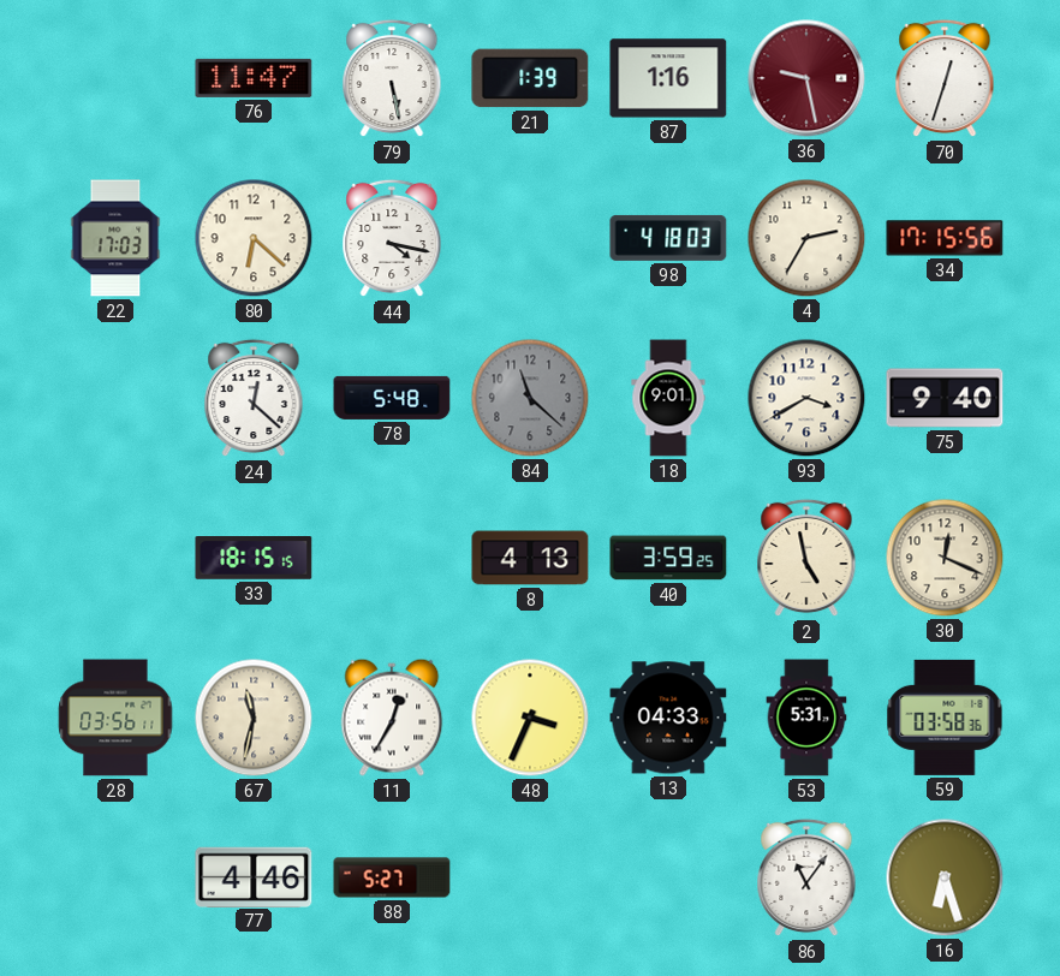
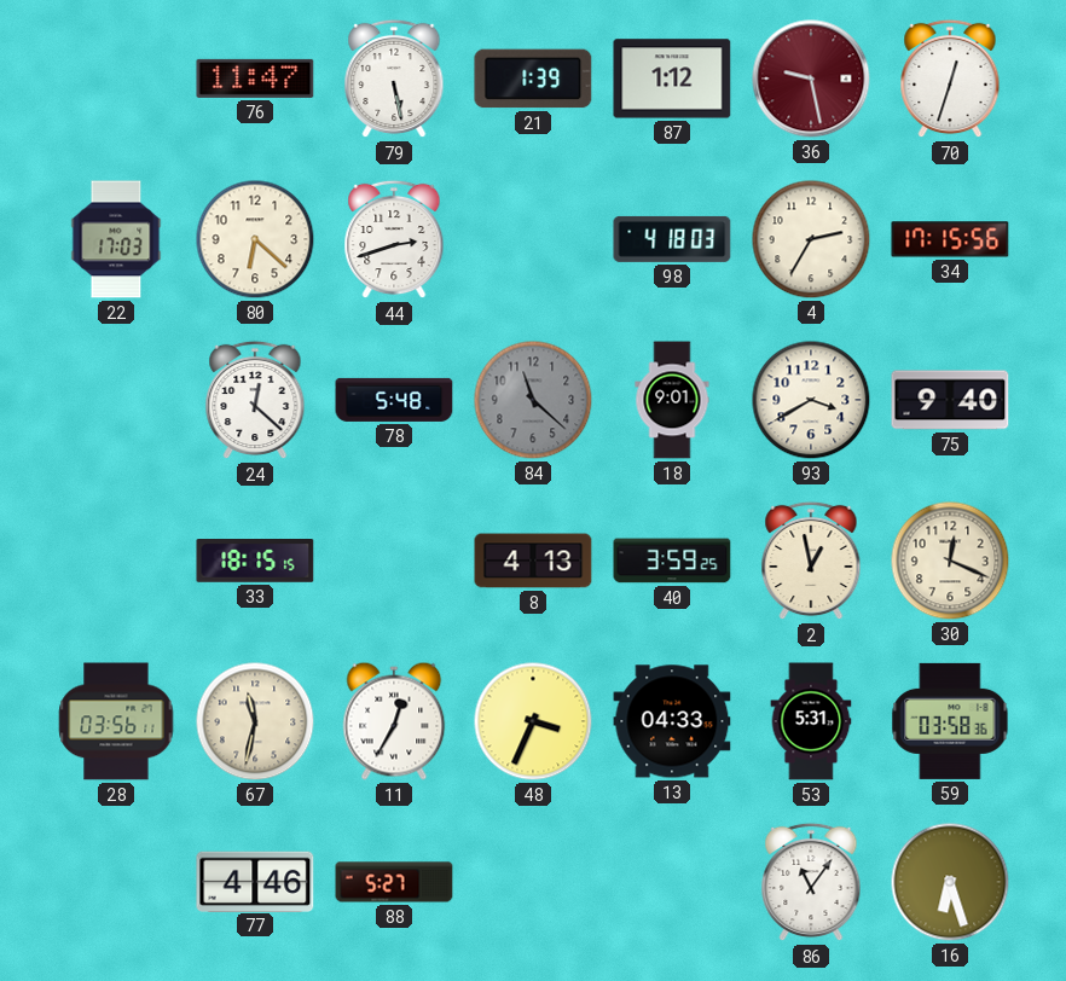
87: 1:16 -> 1:12
44: 4:17 -> 2:42
2: 4:58 -> 12:58
